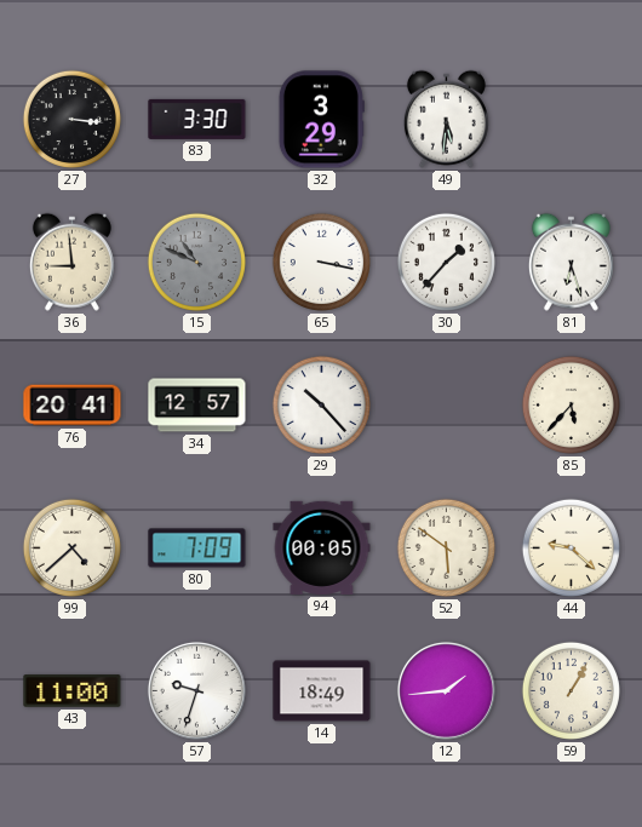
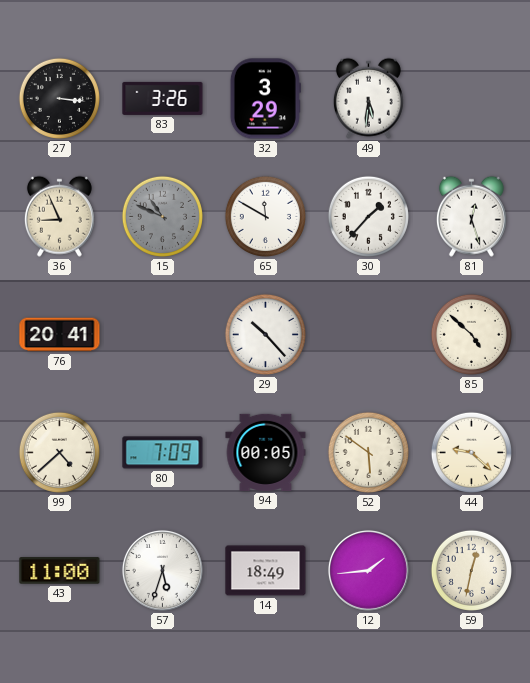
83: 3:30 -> 3:26
36: 8:59 -> 8:56
65: 3:17 -> 11:50
81: 6:27 -> 12:27
34: 12:57 -> none
85: 5:37 -> 4:52
57: 9:33 -> 5:33
59: 1:05 -> 12:32
